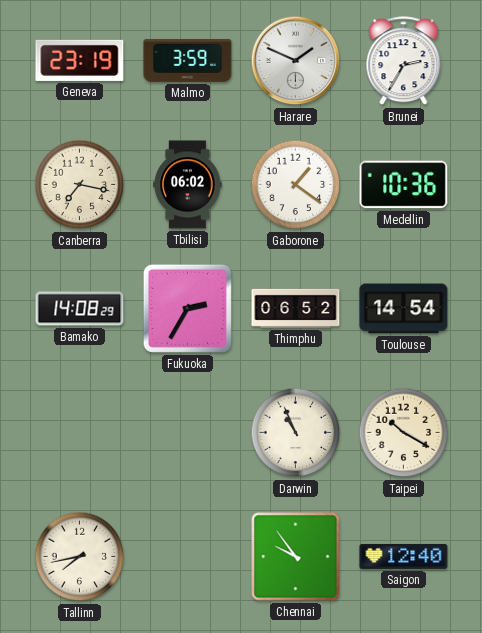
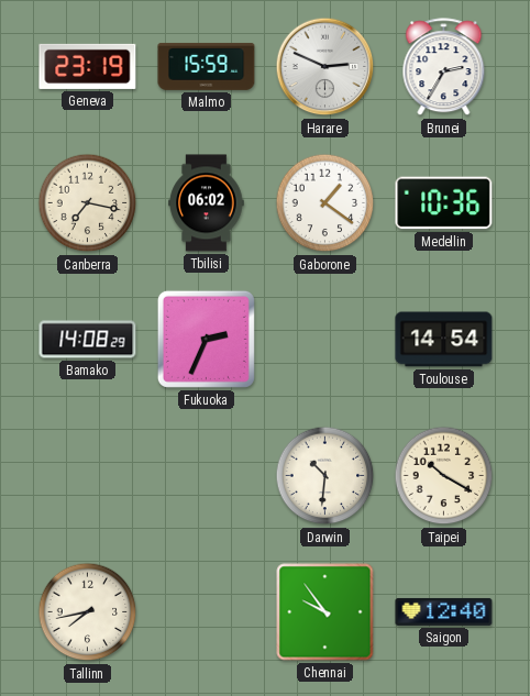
Malmo: 3:59 -> 15:59
Harare: 1:49 -> 2:49
Fukuoka: 2:35 -> 2:34
Thimphu: 06:52 -> none
Darwin: 10:56 -> 10:31
